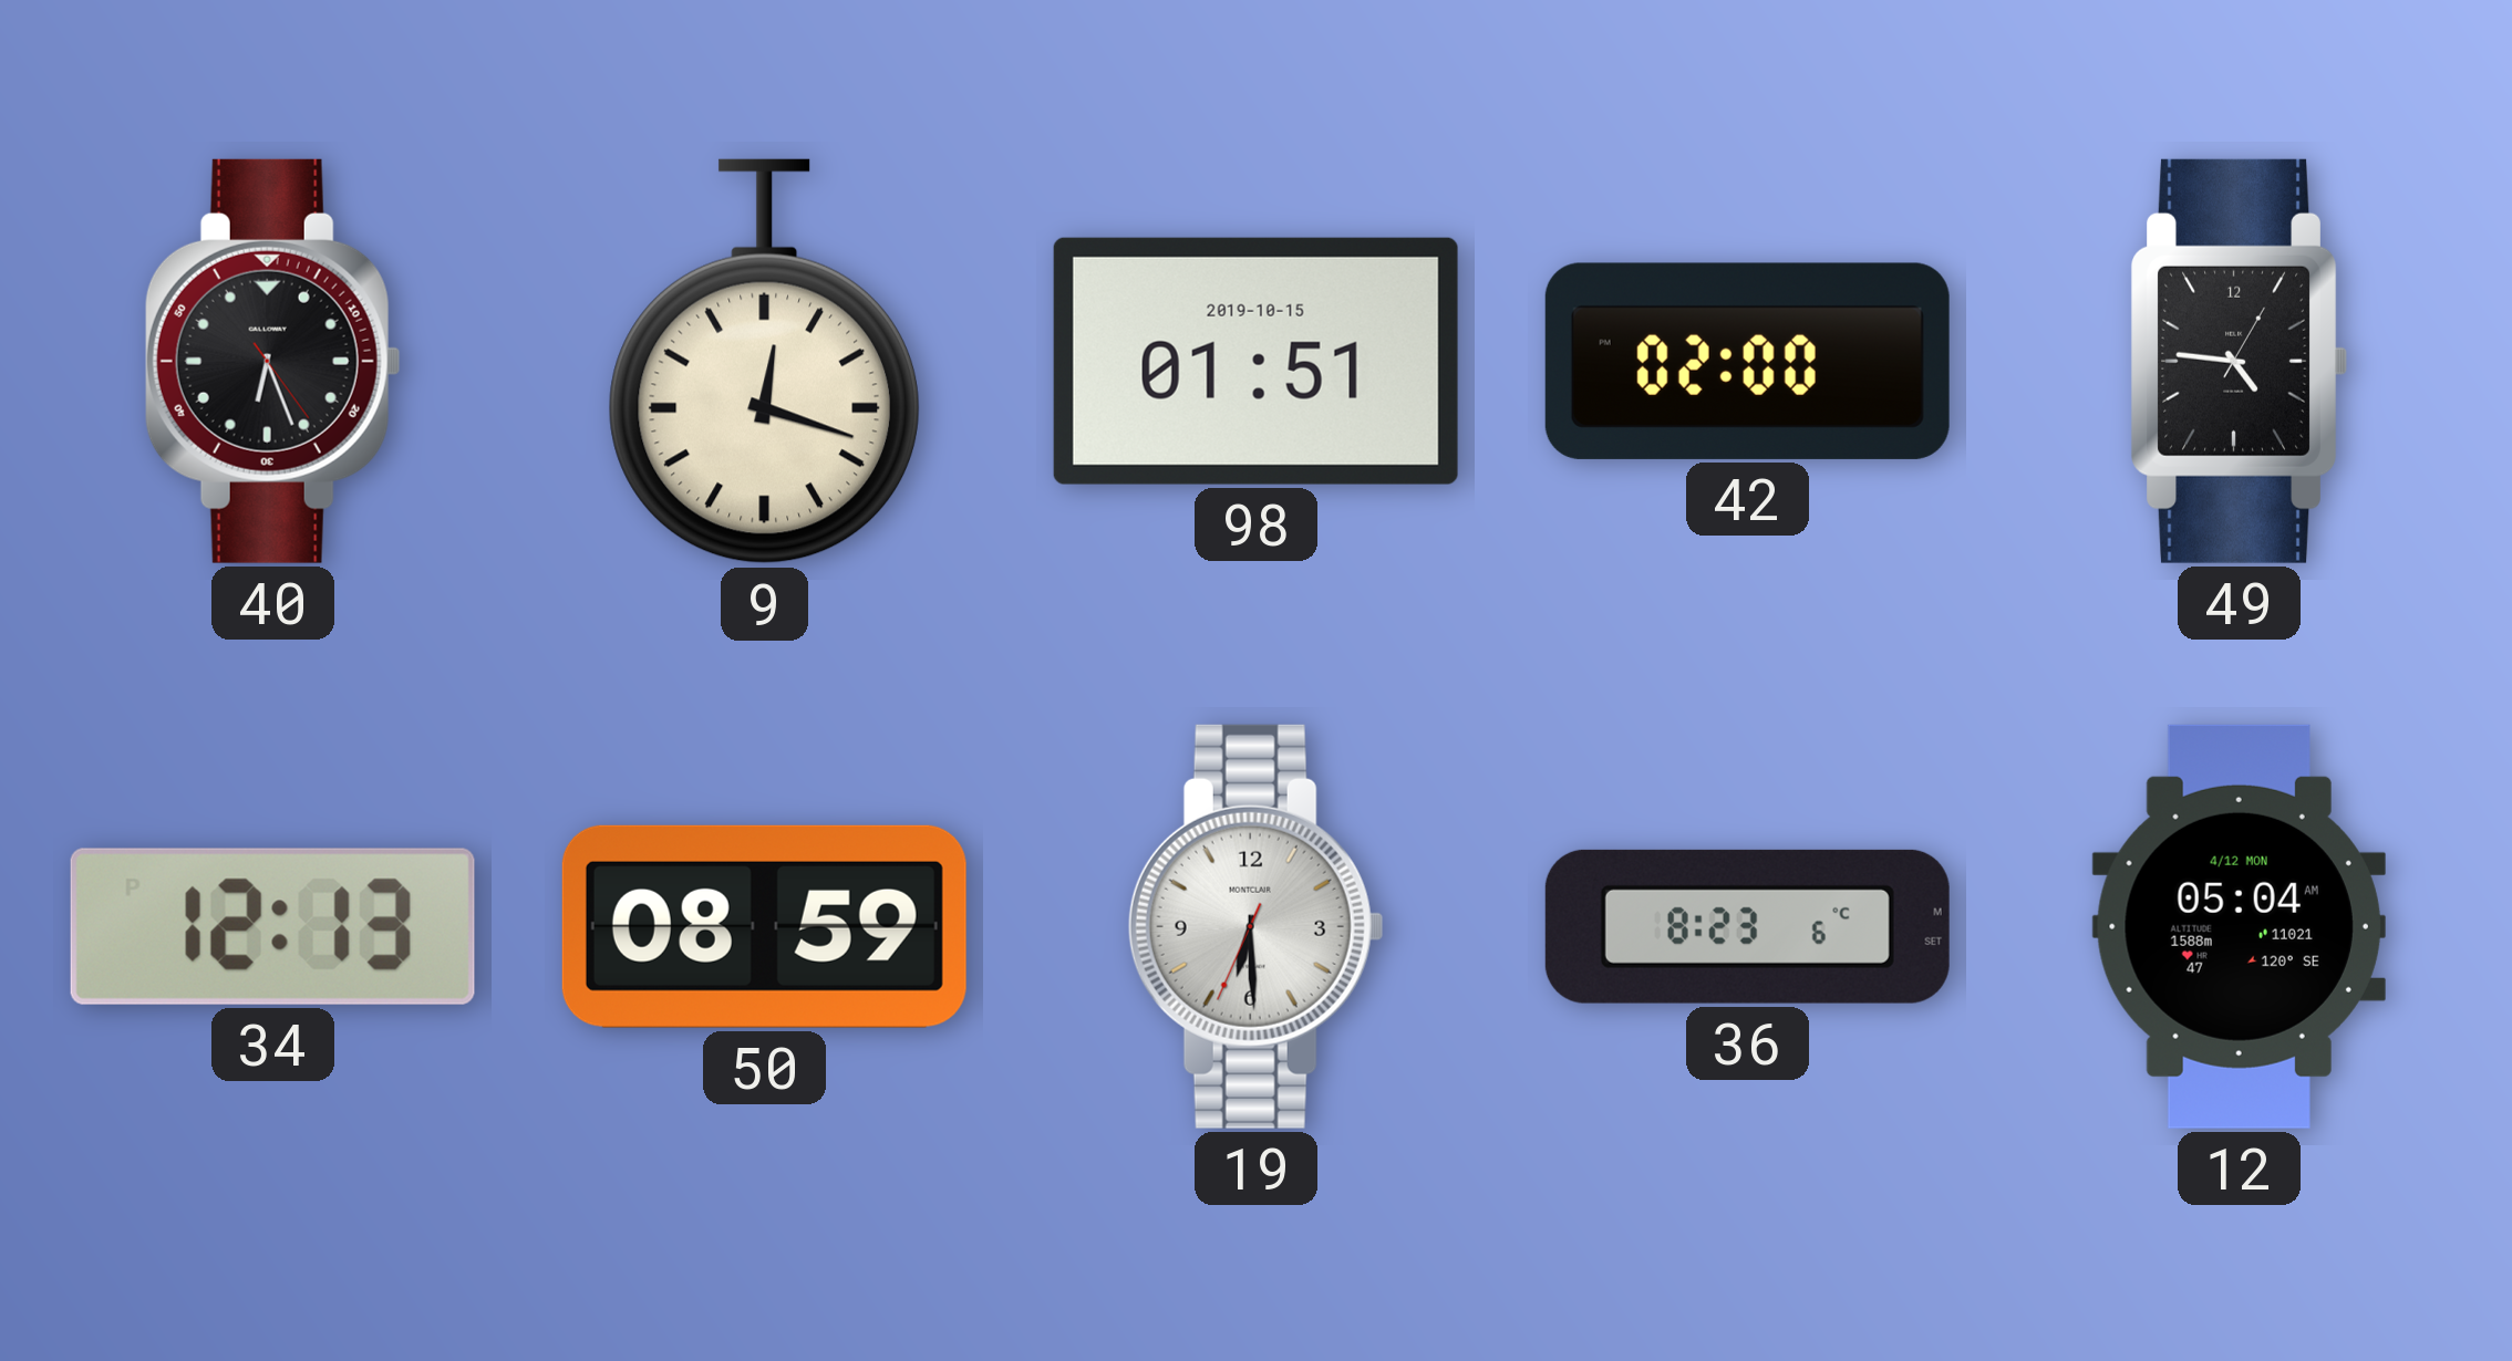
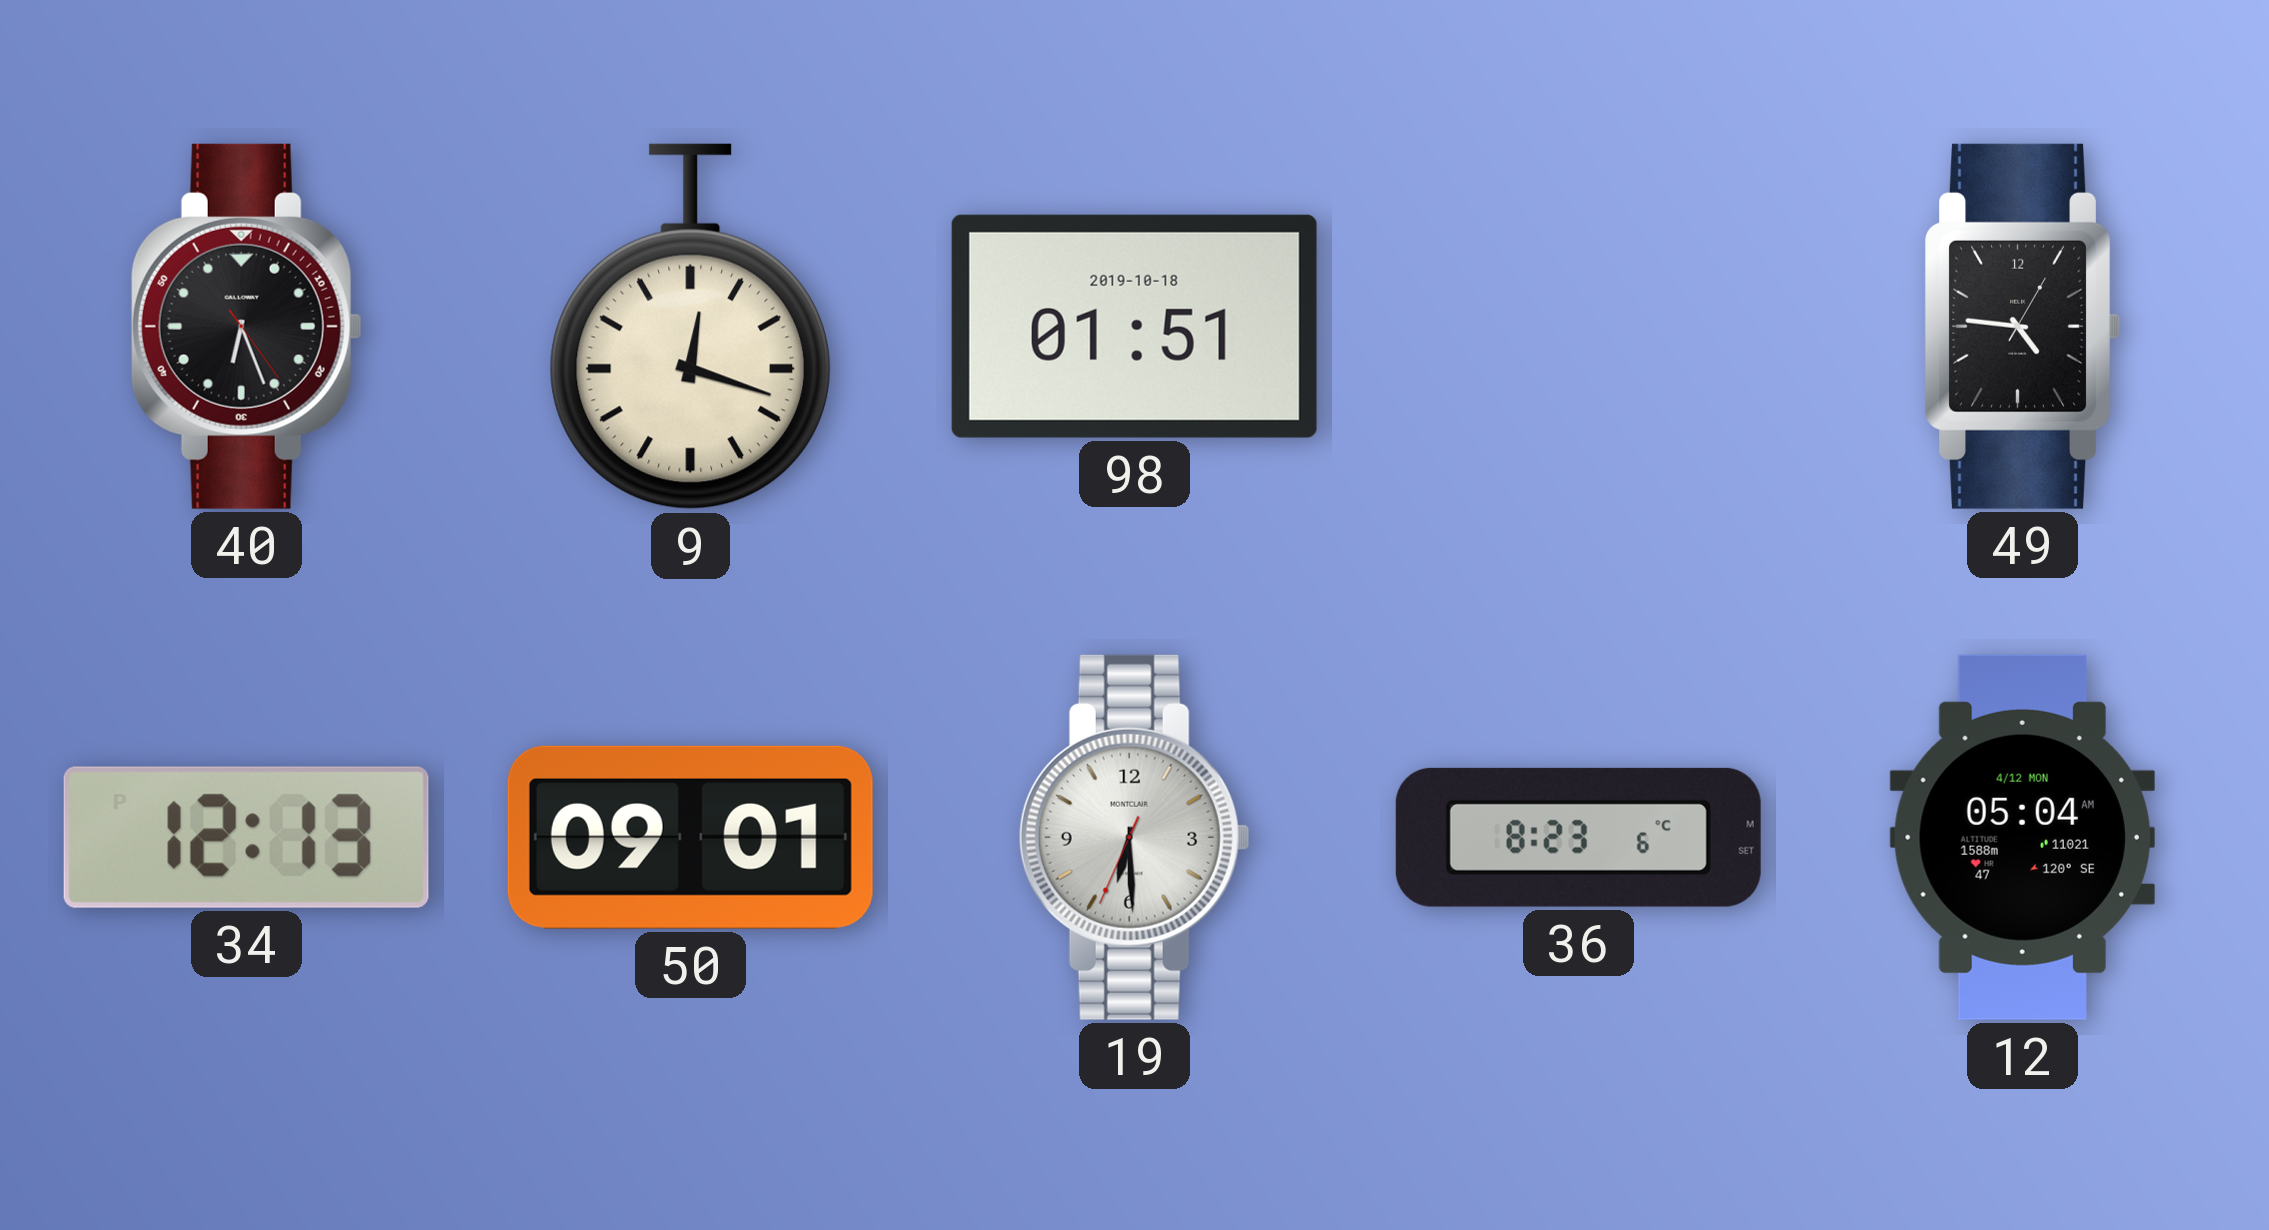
98 date: 2019-10-15 -> 2019-10-18
42: 02:00 -> none
50: 08:59 -> 09:01
